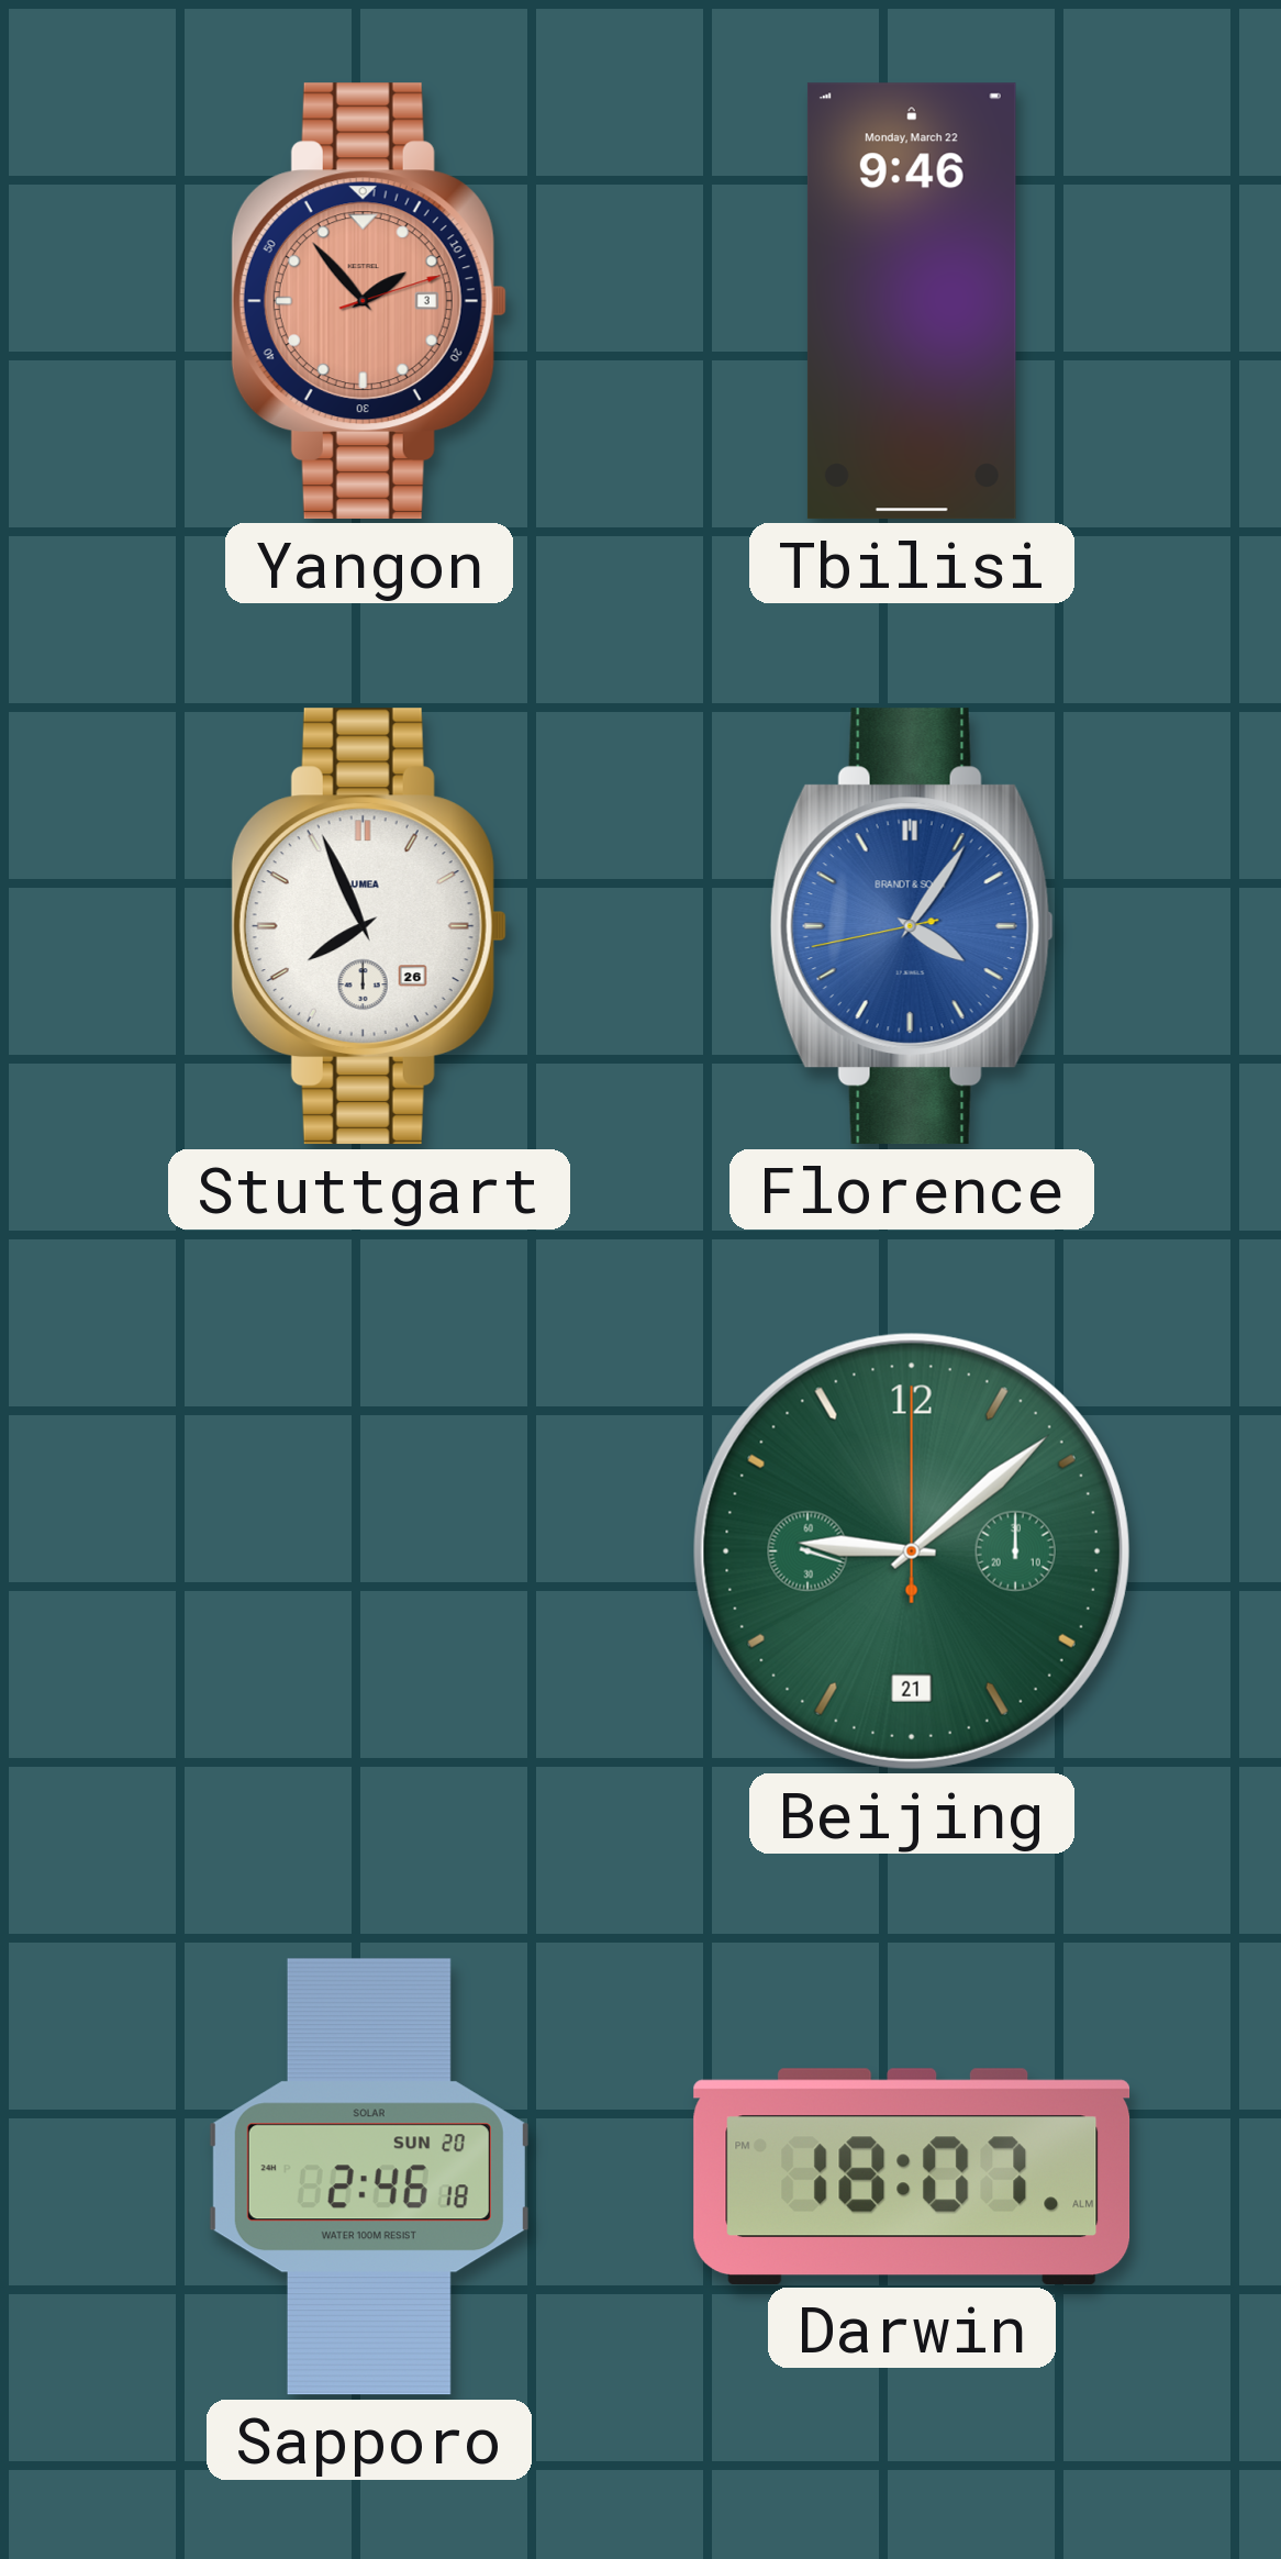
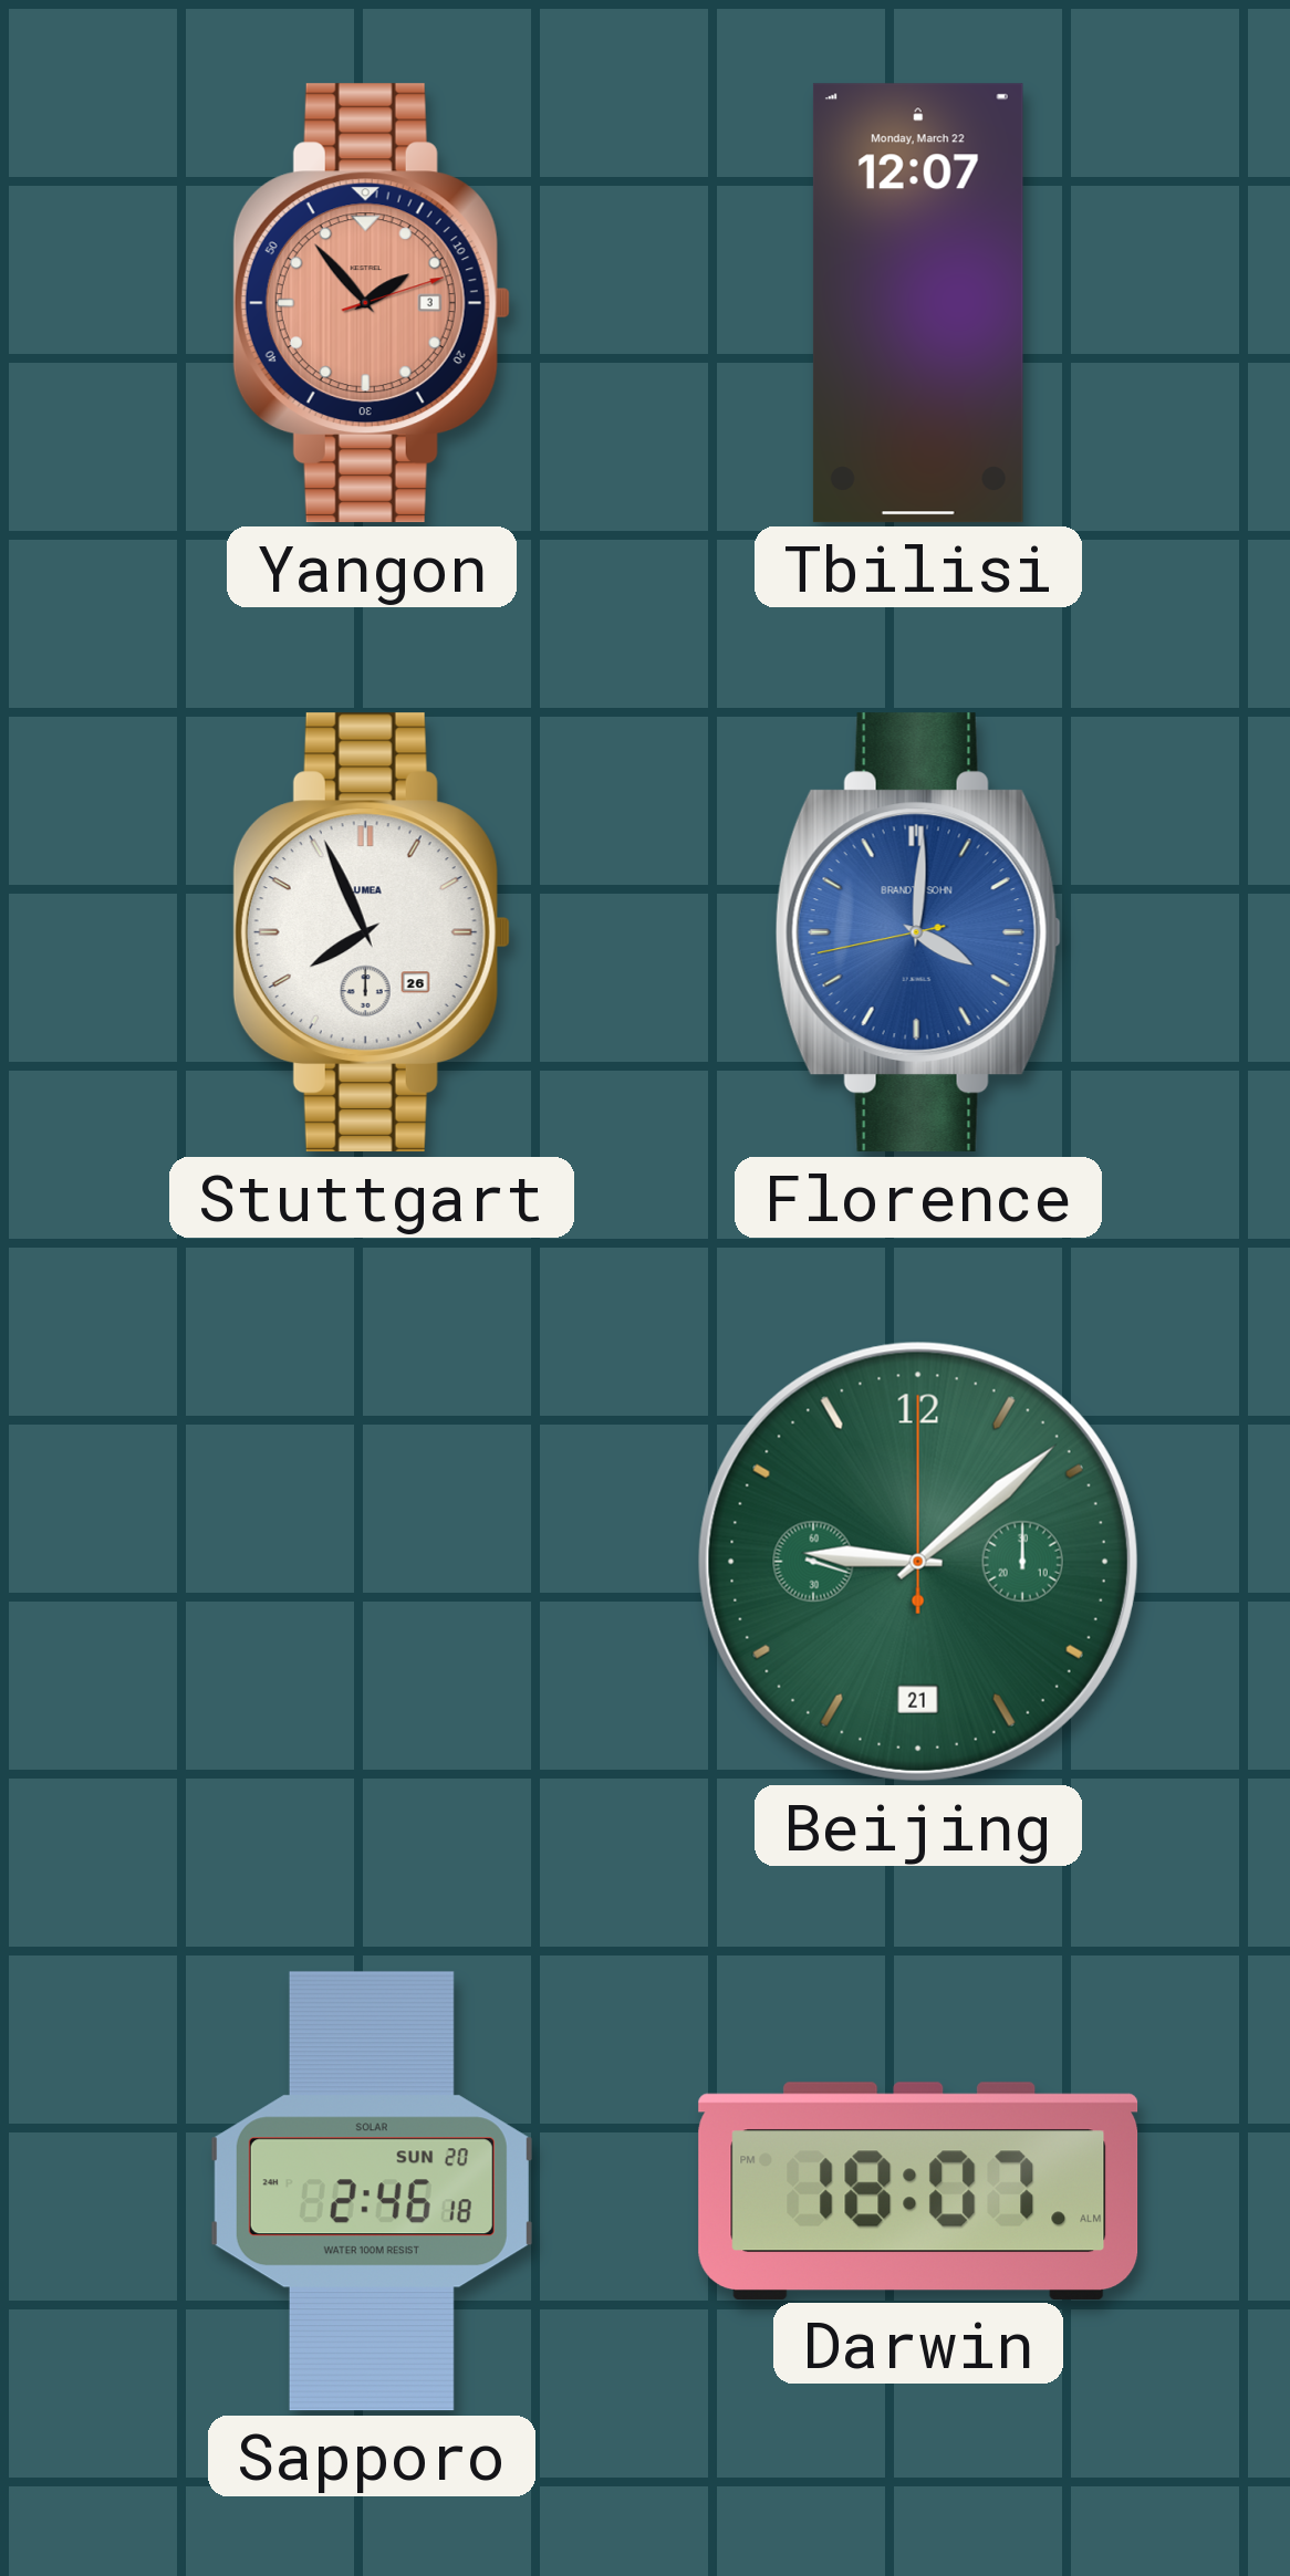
Tbilisi: 9:46 -> 12:07
Florence: 4:05 -> 4:00
